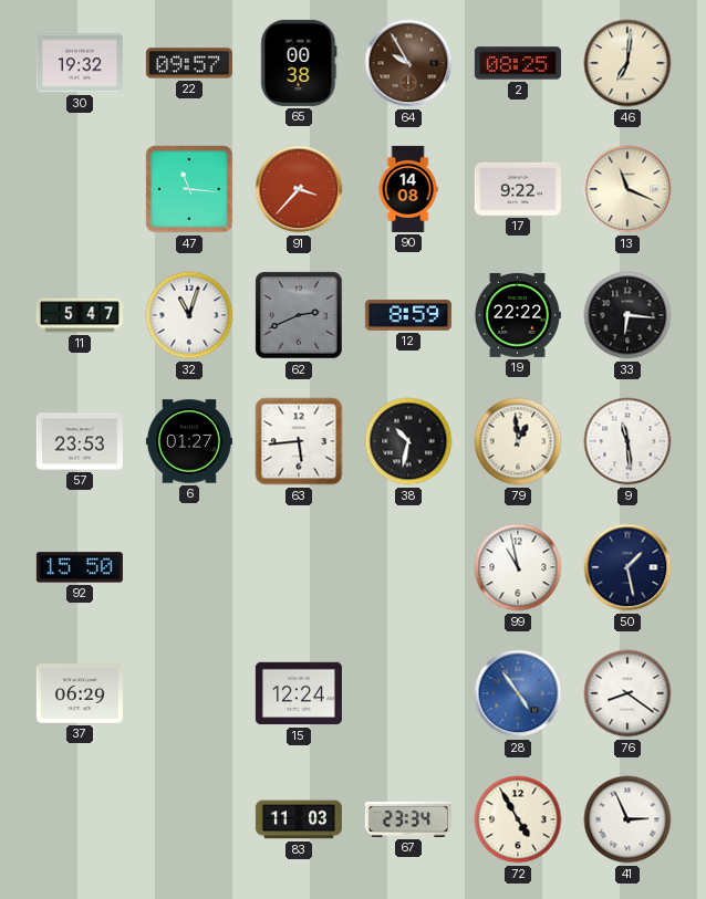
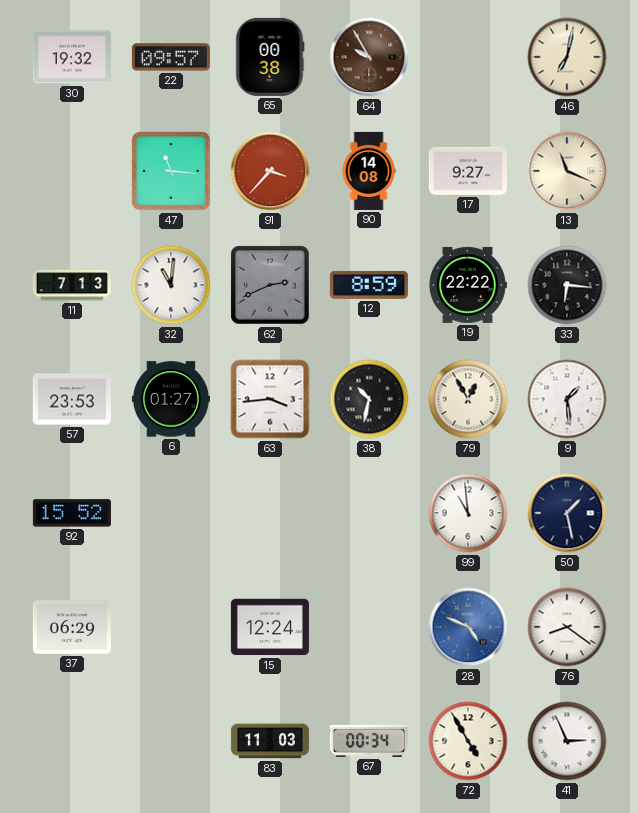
2: 08:25 -> none
46: 7:01 -> 7:02
17: 9:22 -> 9:27
11: 5:47 -> 7:13
32: 11:03 -> 11:01
63: 5:44 -> 3:44
79: 12:59 -> 12:55
9: 11:29 -> 1:29
92: 15:50 -> 15:52
99: 10:58 -> 10:59
28: 4:54 -> 4:49
67: 23:34 -> 00:34
